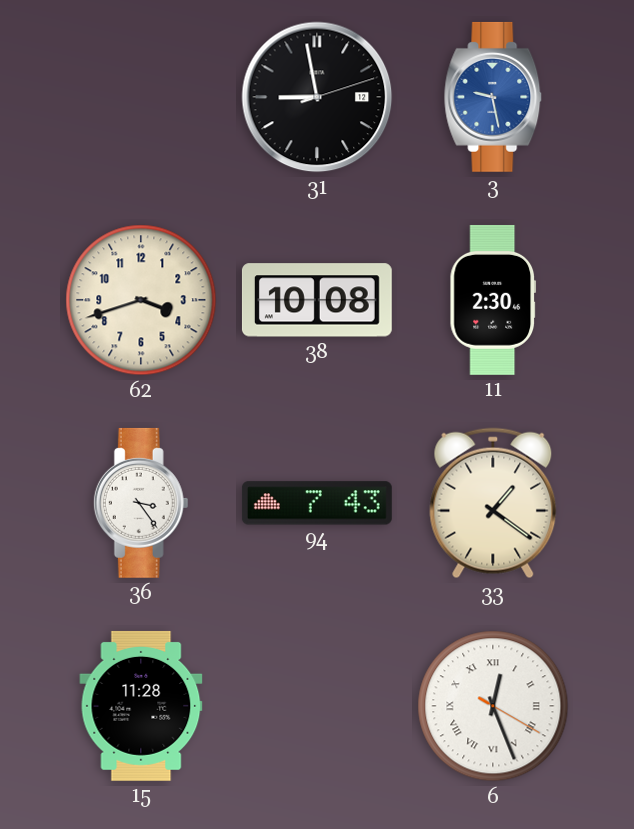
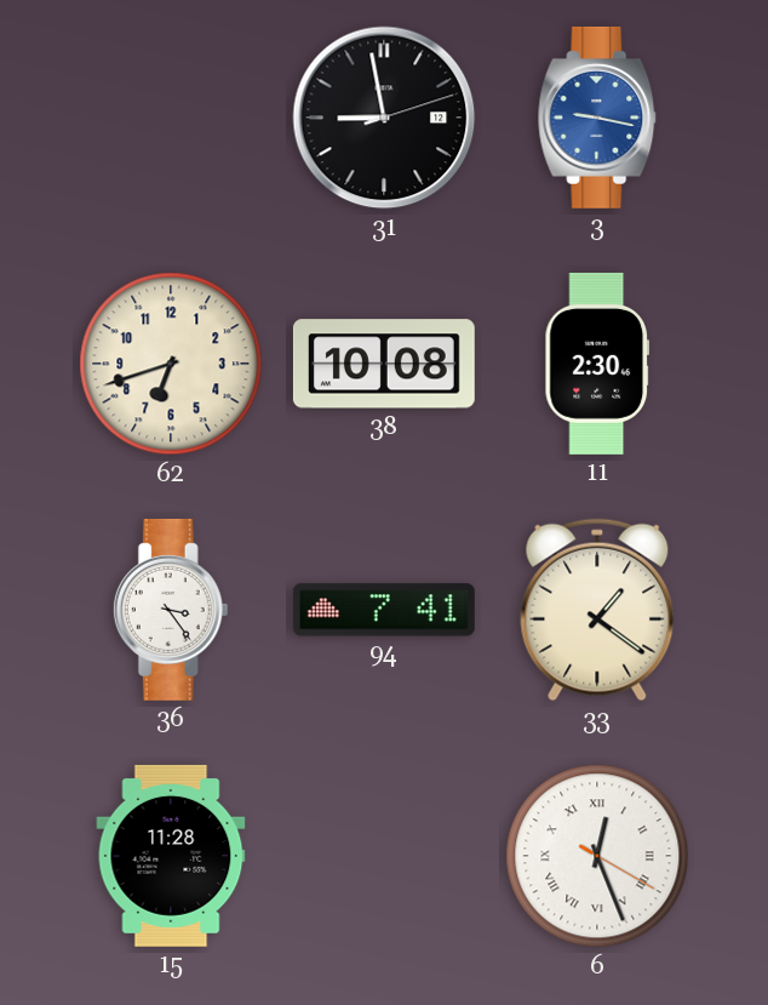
3: 9:28 -> 9:17
62: 3:42 -> 6:42
94: 7:43 -> 7:41
